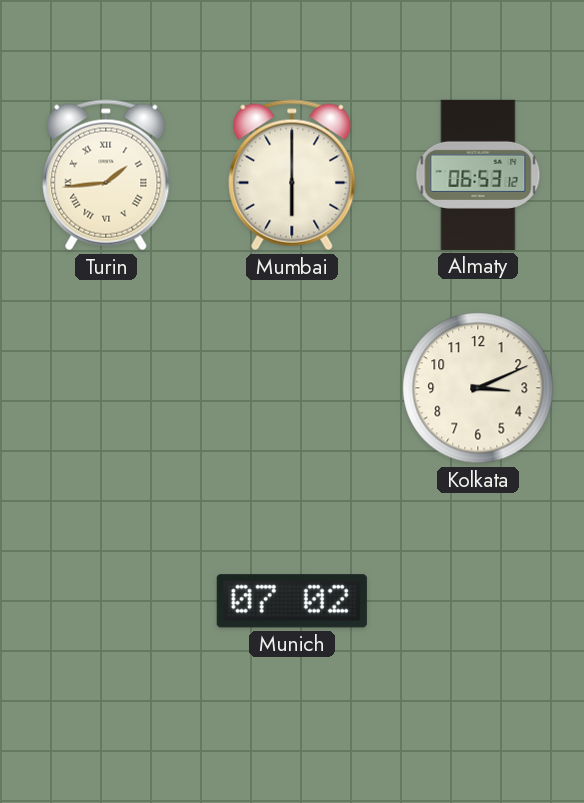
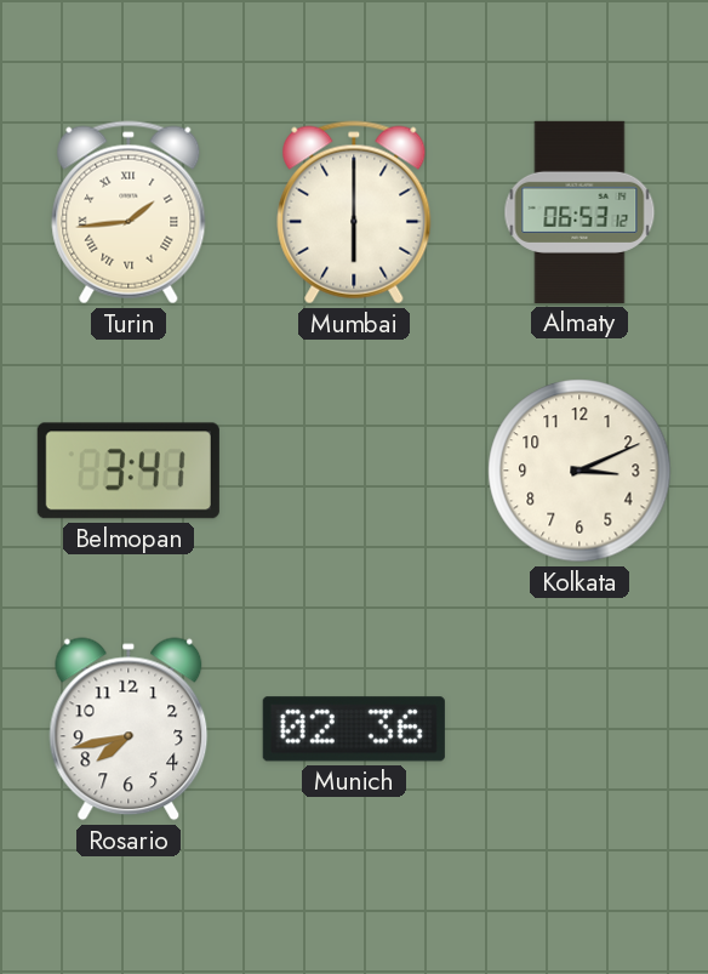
Belmopan: none -> 3:41
Rosario: none -> 7:43
Munich: 07:02 -> 02:36
